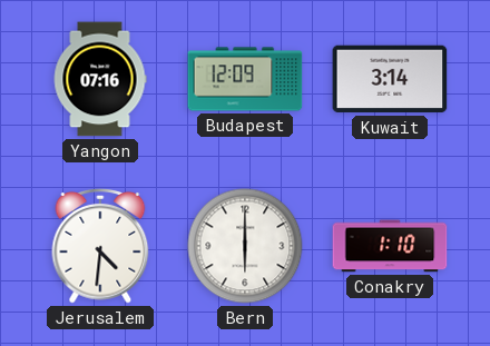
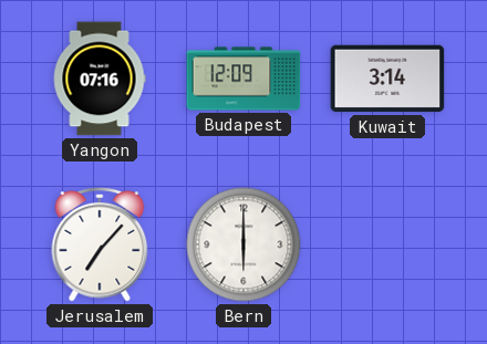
Jerusalem: 4:31 -> 7:07
Conakry: 1:10 -> none
